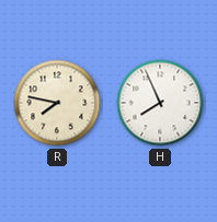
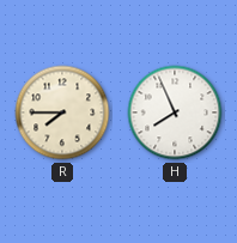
R: 7:47 -> 7:45
